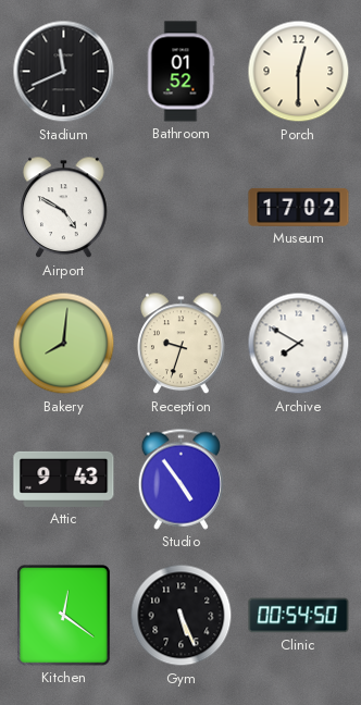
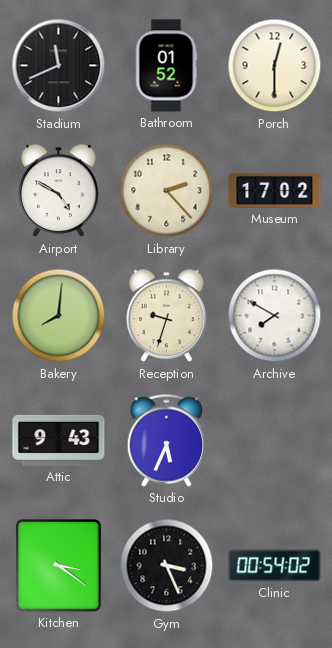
Library: none -> 2:23
Studio: 4:54 -> 5:34
Kitchen: 12:21 -> 3:21
Gym: 5:26 -> 3:26
Clinic: 00:54:50 -> 00:54:02
